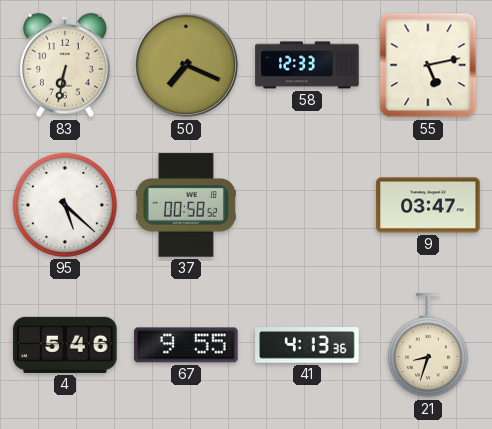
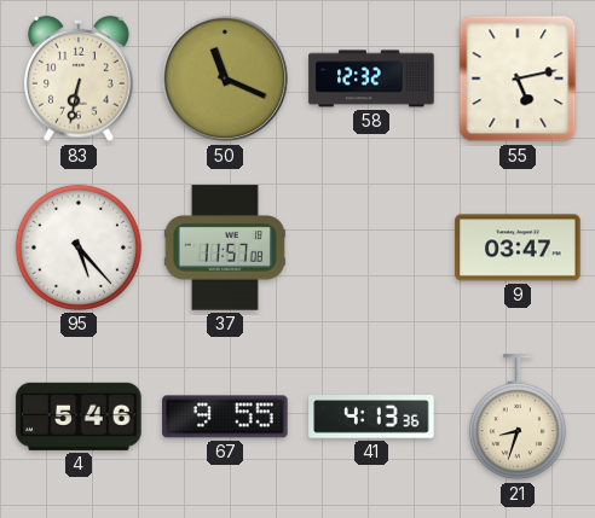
50: 7:19 -> 11:19
58: 12:33 -> 12:32
95: 5:22 -> 5:23
37: 00:58 -> 11:57
